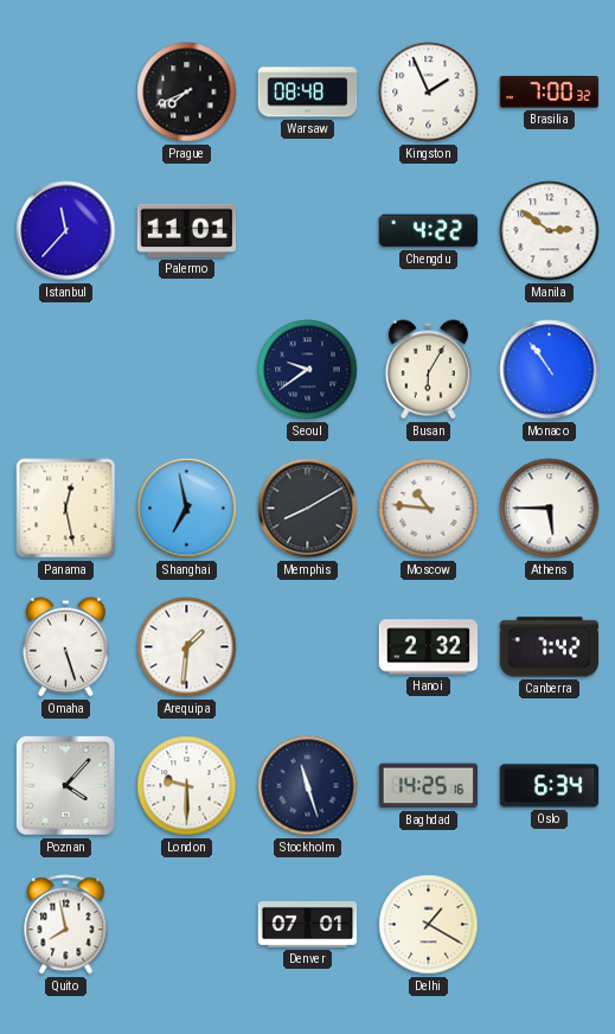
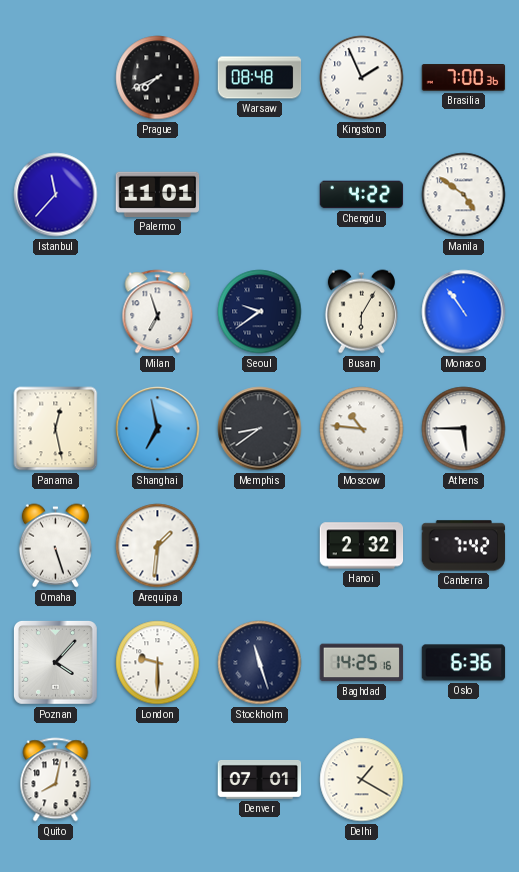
Brasilia: 7:00:32 -> 7:00:36
Manila: 2:51 -> 4:51
Milan: none -> 6:57
Memphis: 8:10 -> 8:39
Oslo: 6:34 -> 6:36
Quito: 7:58 -> 8:02
